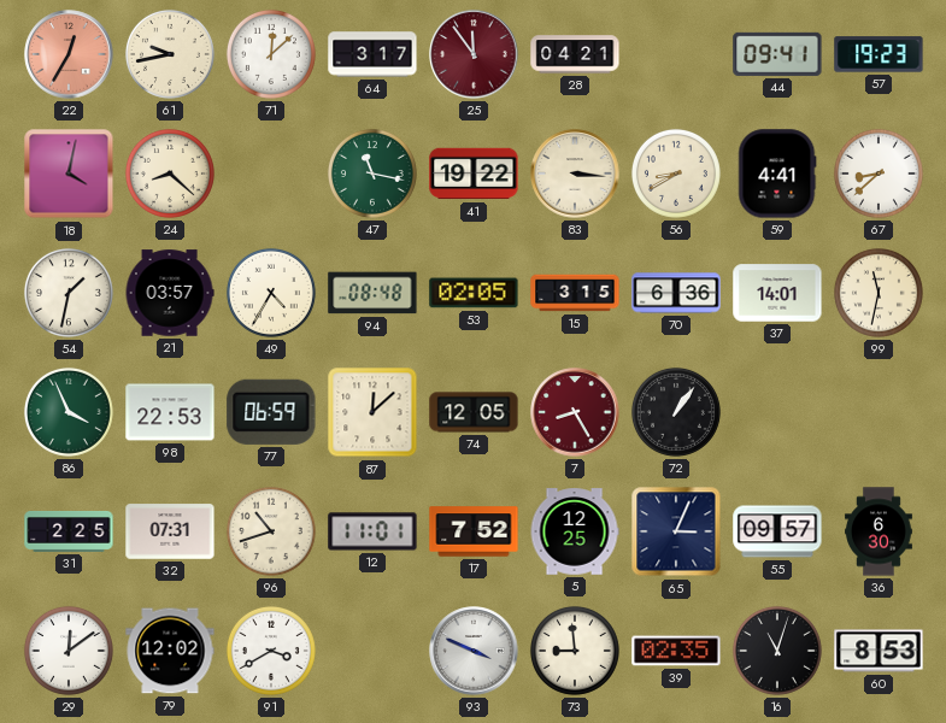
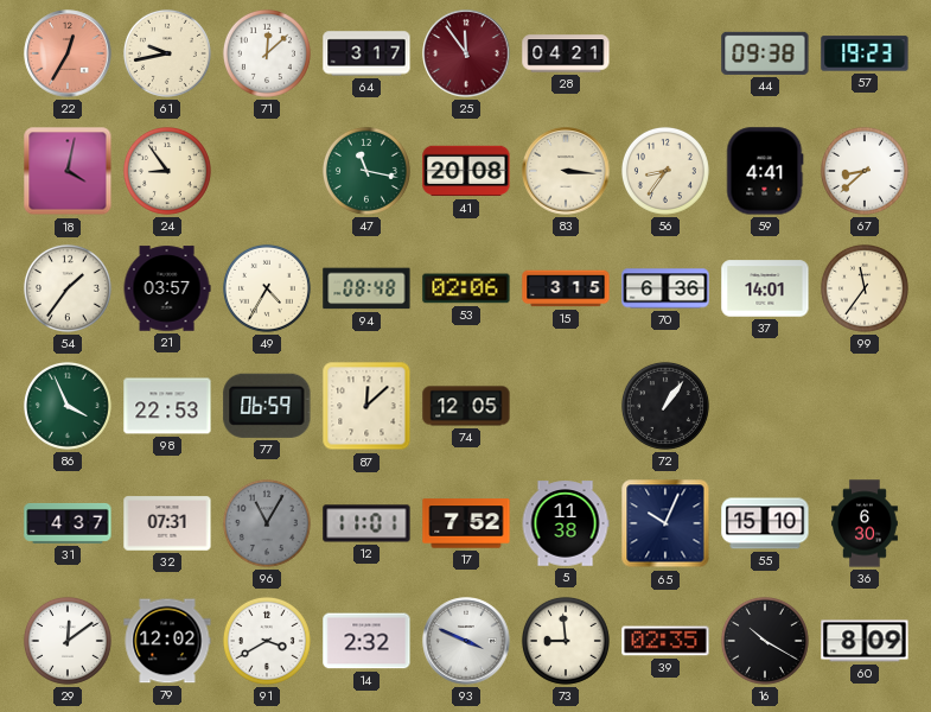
44: 09:41 -> 09:38
24: 8:22 -> 8:54
41: 19:22 -> 20:08
56: 8:40 -> 8:36
54: 1:32 -> 1:36
53: 02:05 -> 02:06
99: 11:32 -> 11:36
7: 8:25 -> none
31: 2:25 -> 4:37
96: 10:42 -> 11:05
96 dial: cream -> grey
5: 12:25 -> 11:38
65: 3:04 -> 10:04
55: 09:57 -> 15:10
14: none -> 2:32
16: 11:03 -> 10:20
60: 8:53 -> 8:09
